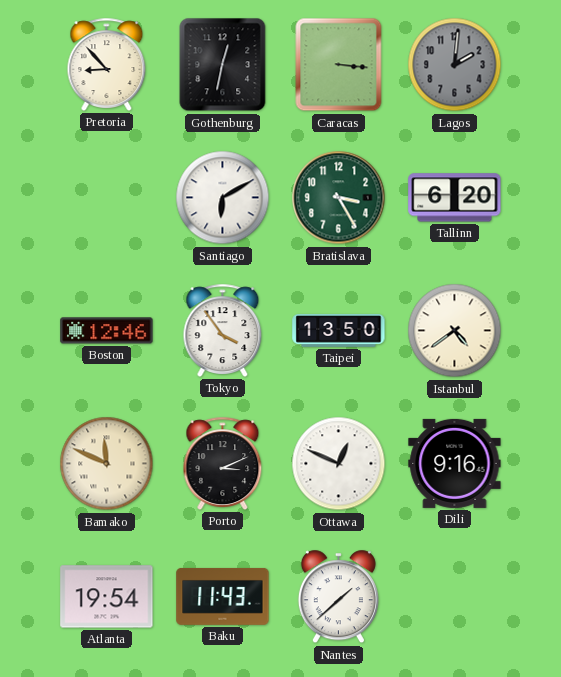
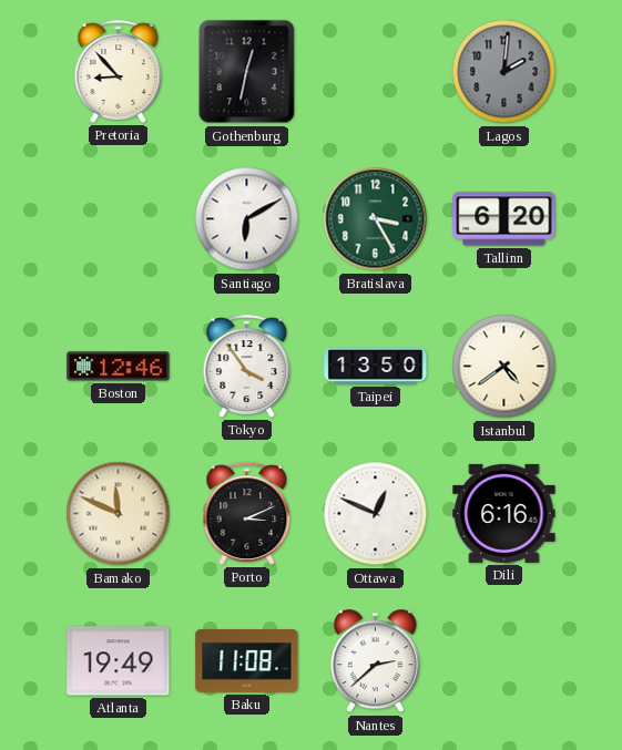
Caracas: 3:16 -> none
Dili: 9:16 -> 6:16
Atlanta: 19:54 -> 19:49
Baku: 11:43 -> 11:08
Nantes: 1:38 -> 2:38
